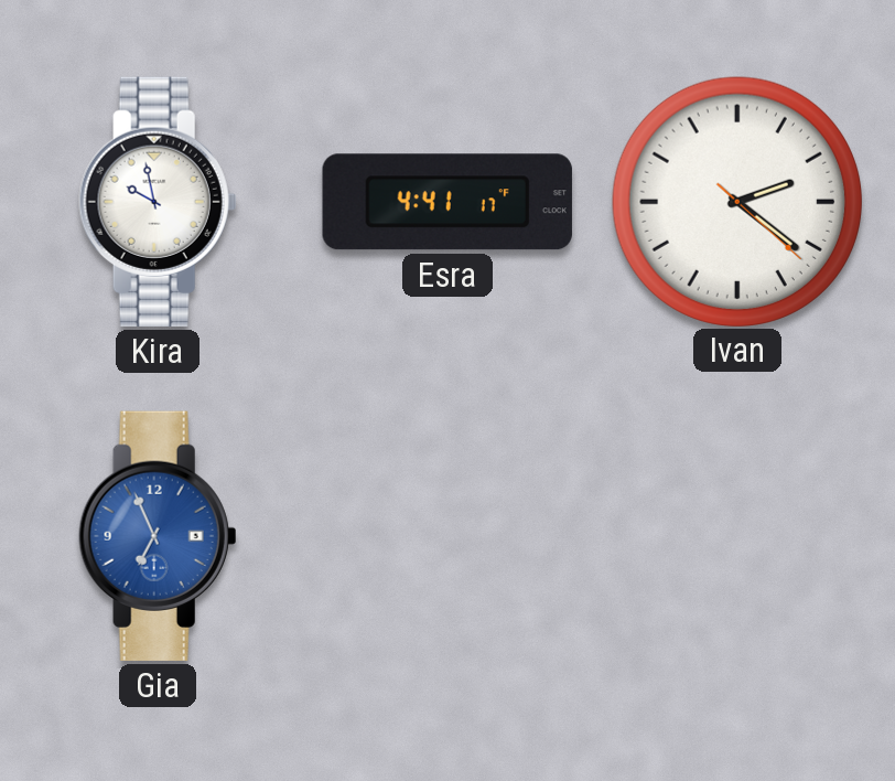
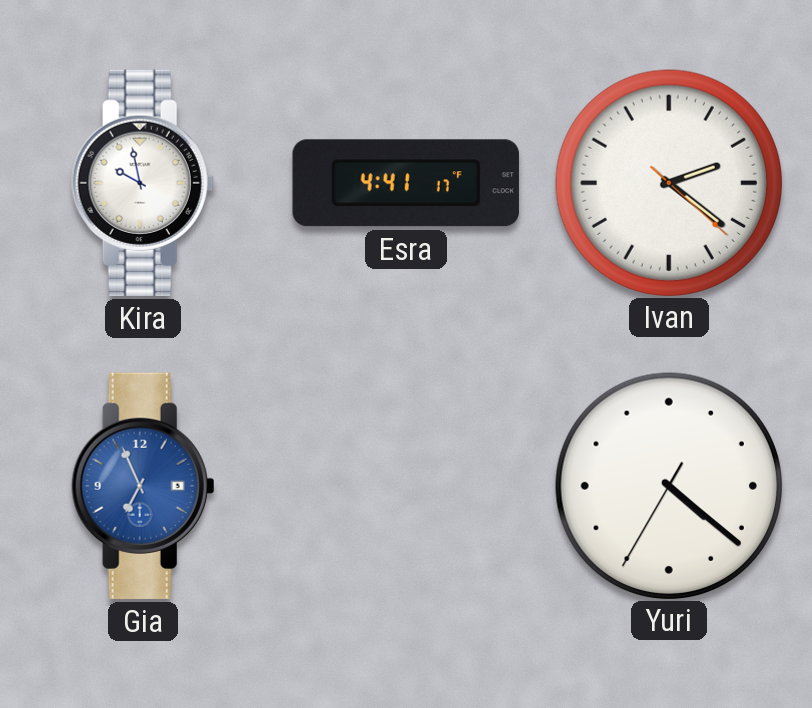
Yuri: none -> 4:21
